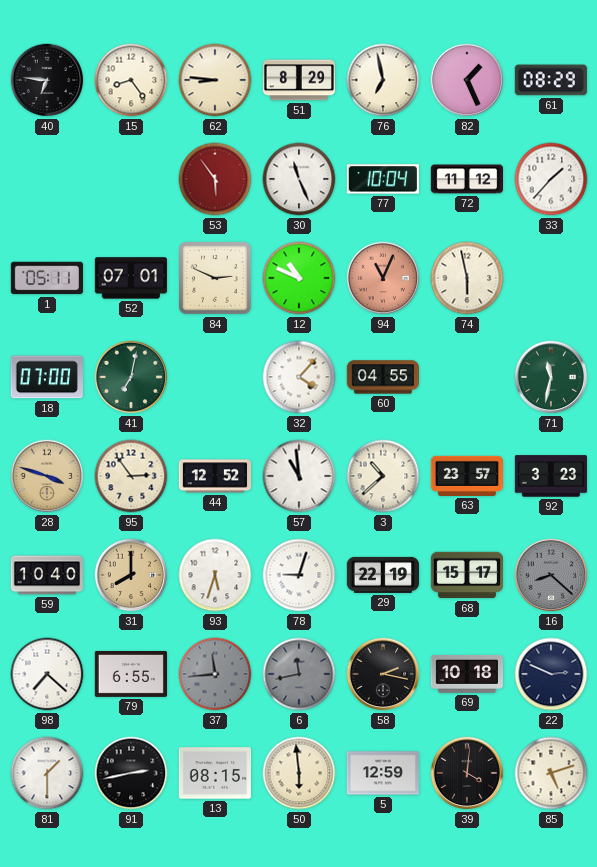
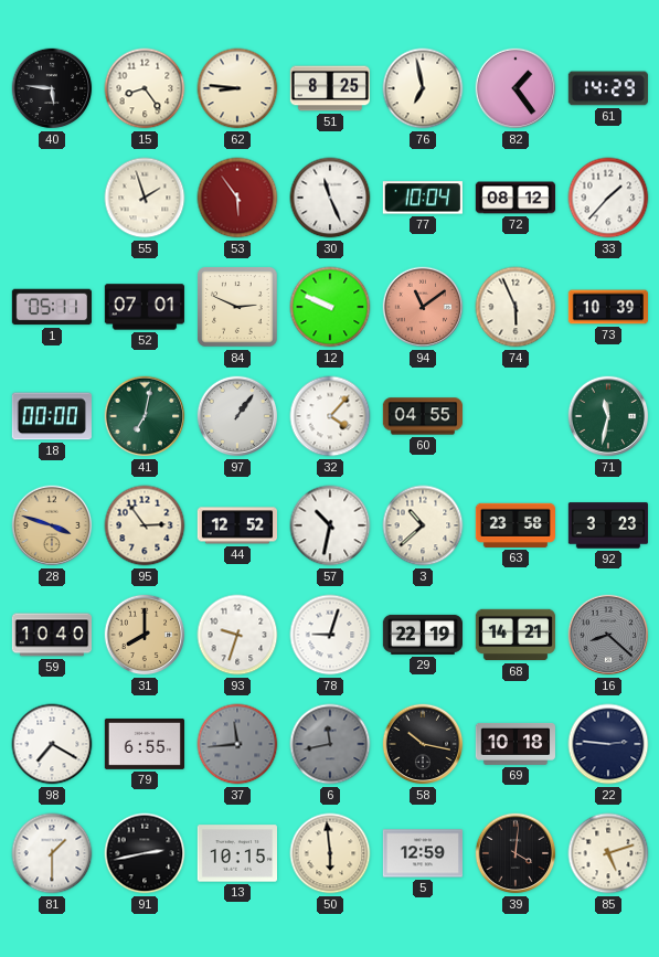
40: 6:46 -> 5:46
51: 8:29 -> 8:25
82: 1:26 -> 1:24
61: 08:29 -> 14:29
55: none -> 1:57
72: 11:12 -> 08:12
12: 10:49 -> 9:49
94: 11:04 -> 11:09
74: 5:58 -> 5:56
73: none -> 10:39
18: 07:00 -> 00:00
97: none -> 1:06
57: 10:59 -> 10:32
63: 23:57 -> 23:58
93: 5:33 -> 9:33
68: 15:17 -> 14:21
98: 7:22 -> 7:20
58: 2:17 -> 10:17
22: 2:49 -> 2:46
13: 08:15 -> 10:15
